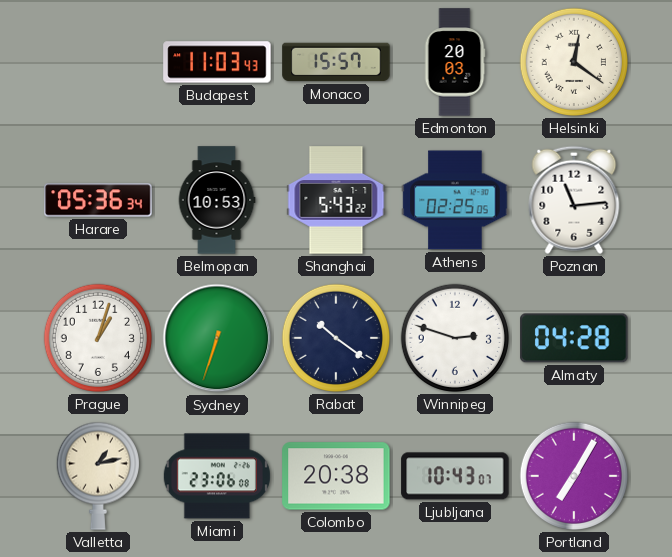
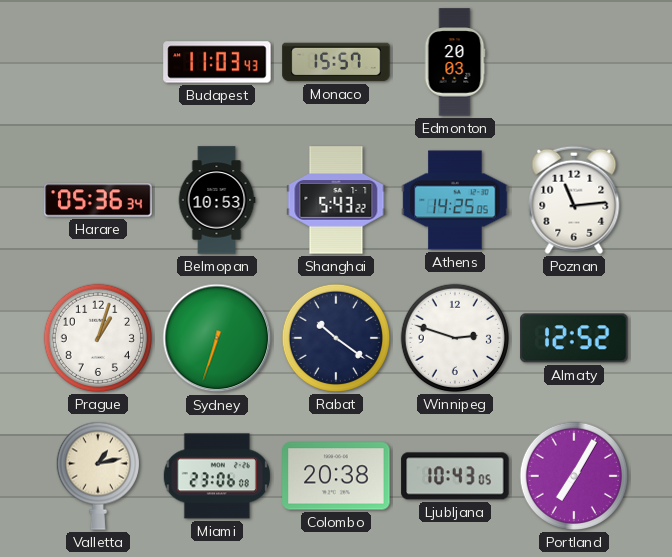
Helsinki: 12:21 -> none
Athens: 02:25 -> 14:25
Almaty: 04:28 -> 12:52
Ljubljana: 10:43:07 -> 10:43:05
